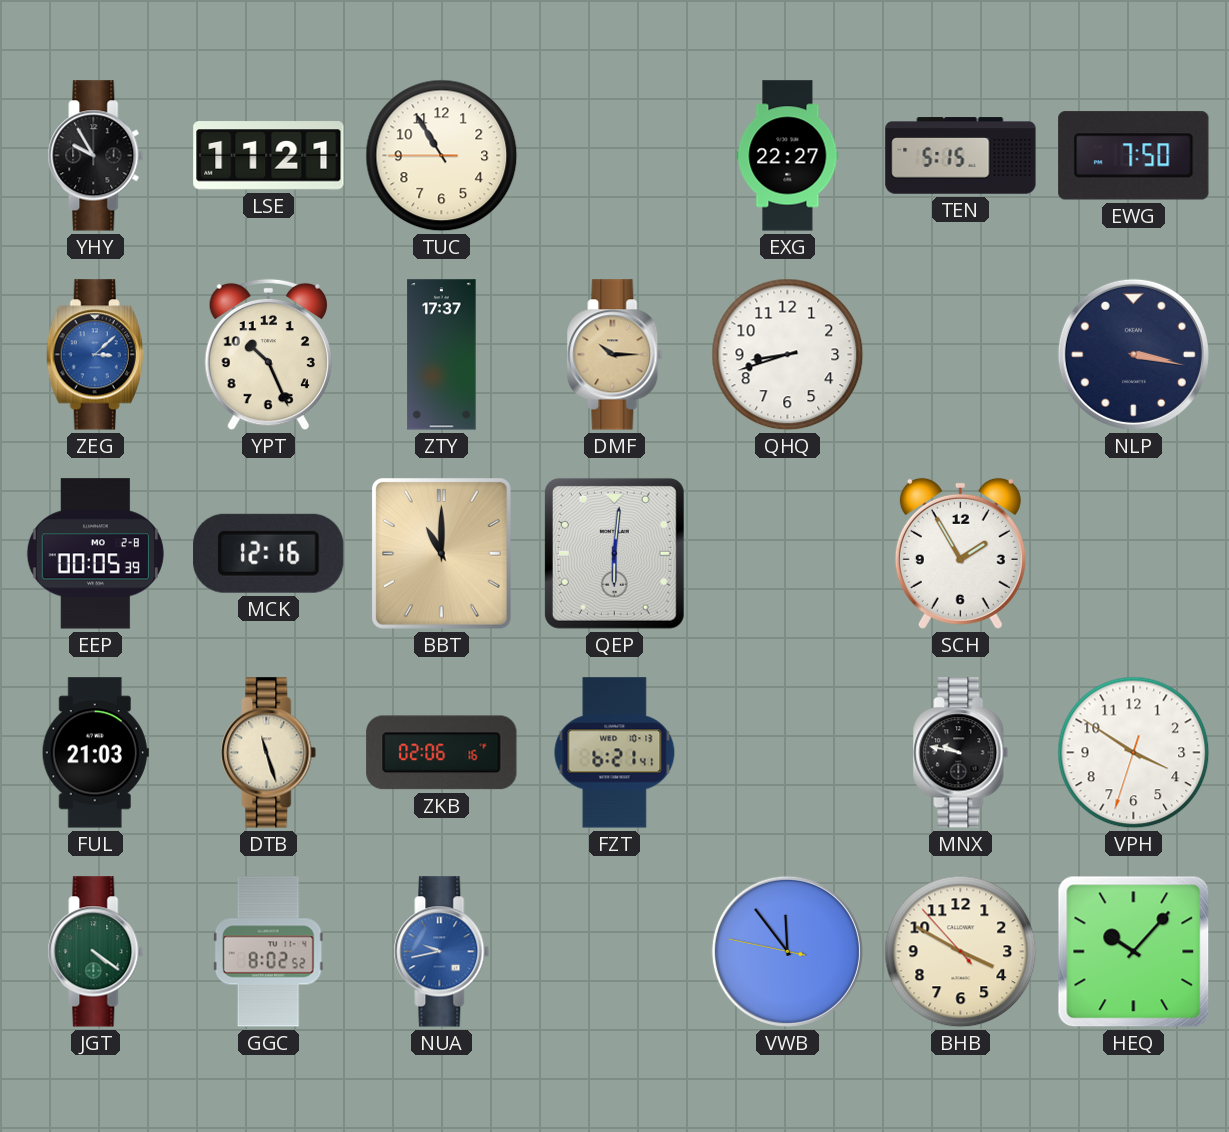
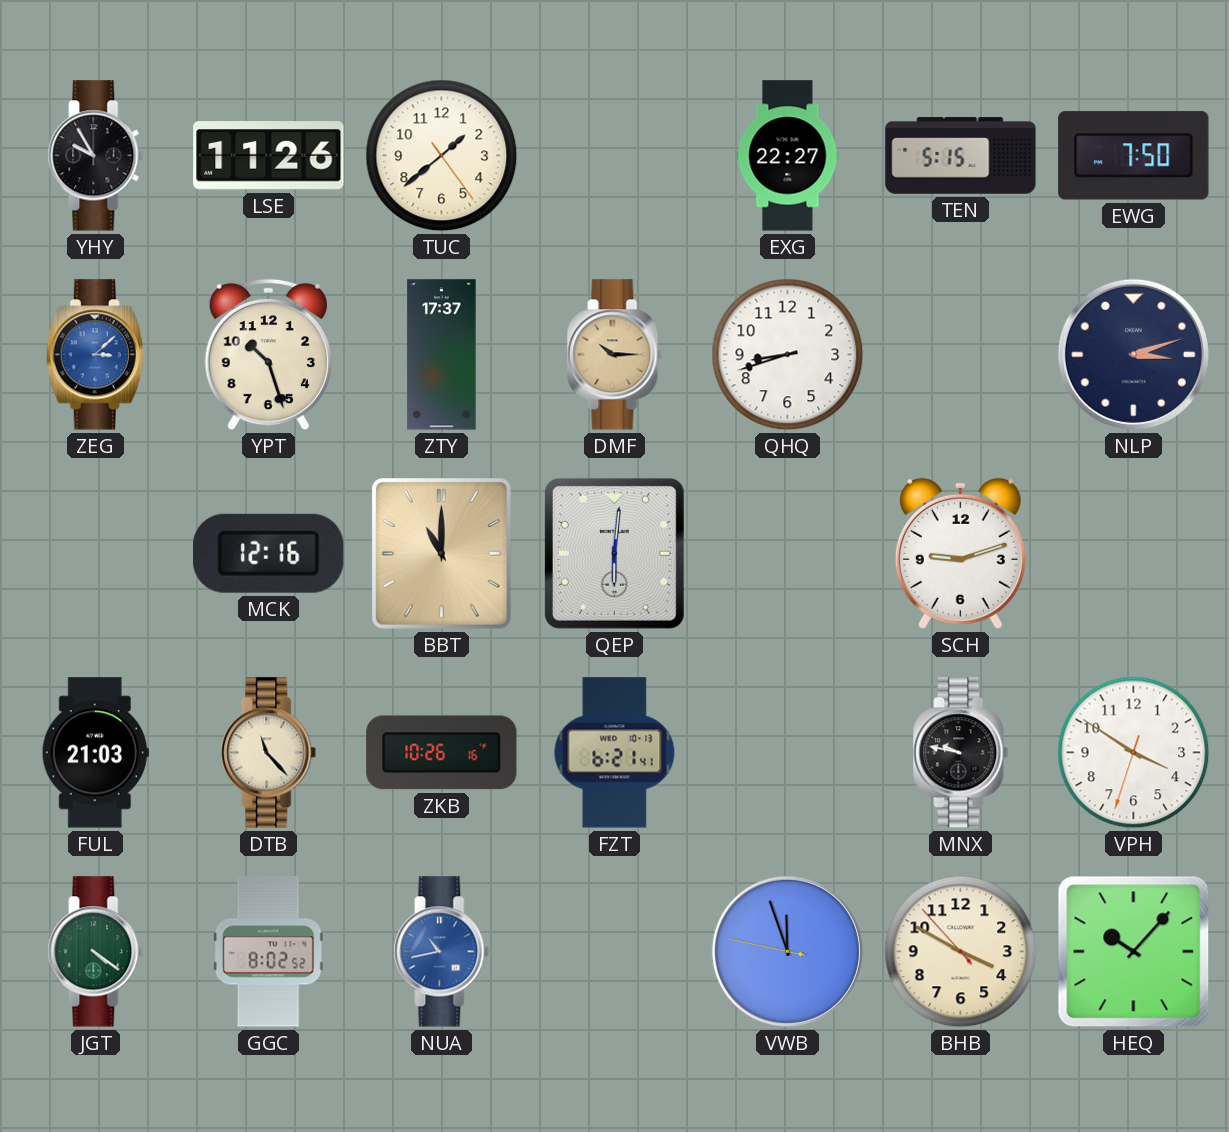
LSE: 11:21 -> 11:26
TUC: 10:54 -> 1:38
YPT: 10:26 -> 10:27
NLP: 3:17 -> 3:12
EEP: 00:05 -> none
SCH: 1:55 -> 9:12
DTB: 11:27 -> 11:23
ZKB: 02:06 -> 10:26
NUA: 9:43 -> 10:43
VWB: 11:53 -> 11:56
